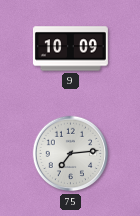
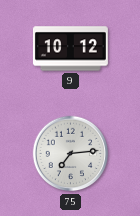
9: 10:09 -> 10:12
